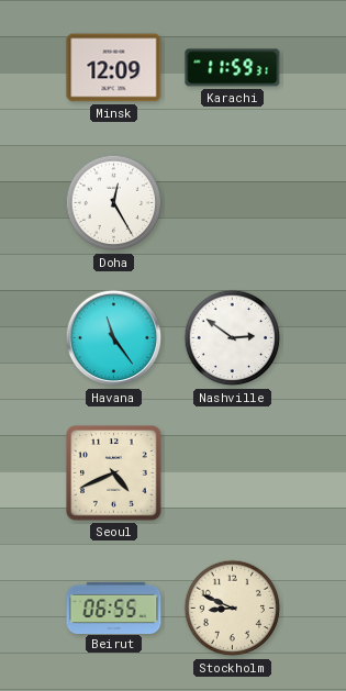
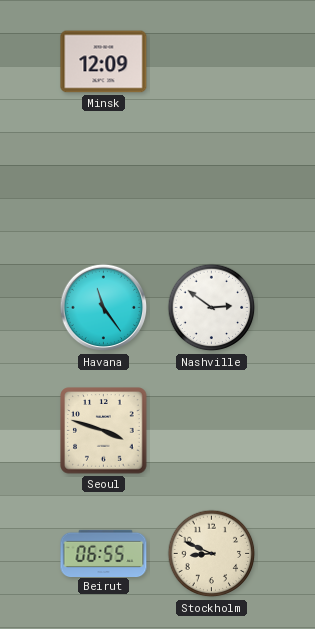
Karachi: 11:59 -> none
Doha: 12:25 -> none
Seoul: 4:41 -> 3:48
